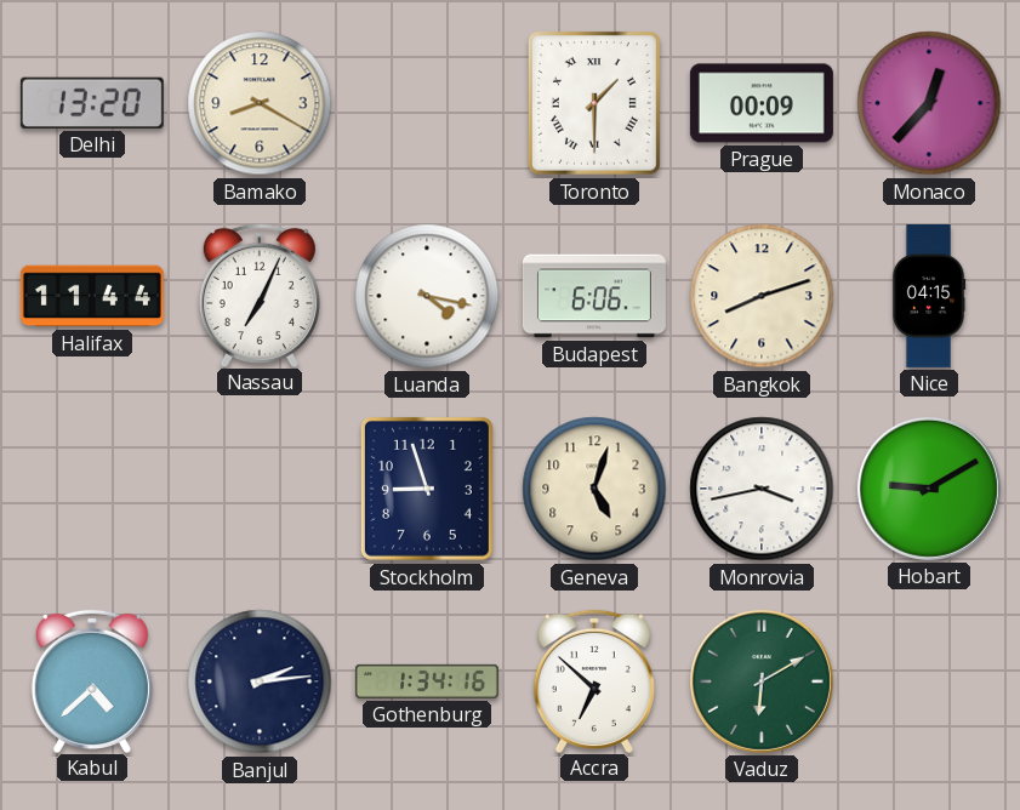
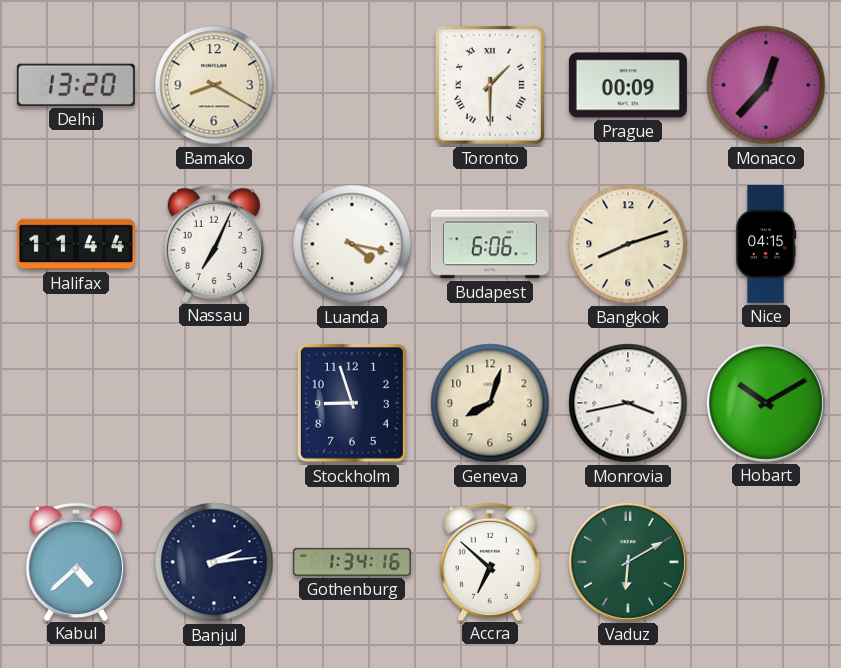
Geneva: 5:03 -> 8:03
Hobart: 9:10 -> 10:10
